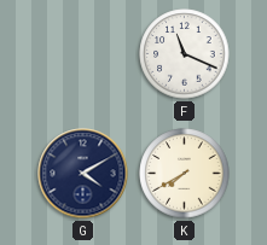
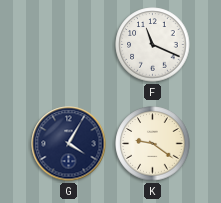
G: 4:10 -> 4:05
K: 7:40 -> 9:21
